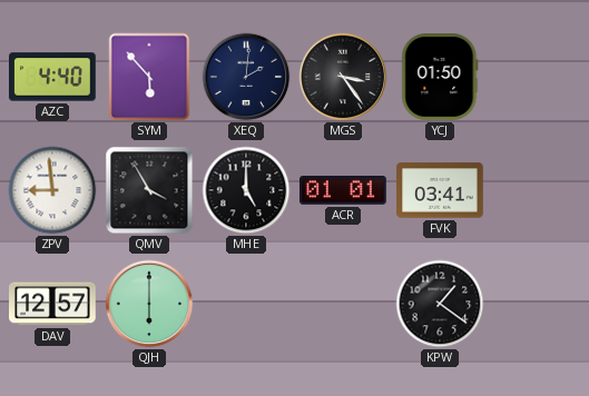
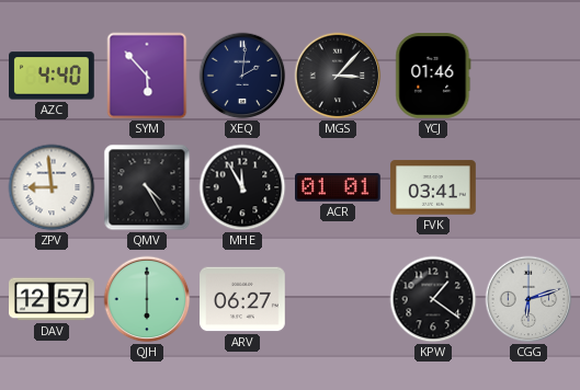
MGS: 3:24 -> 3:07
YCJ: 01:50 -> 01:46
QMV: 3:55 -> 4:25
MHE: 5:00 -> 11:55
ARV: none -> 06:27
CGG: none -> 6:12
